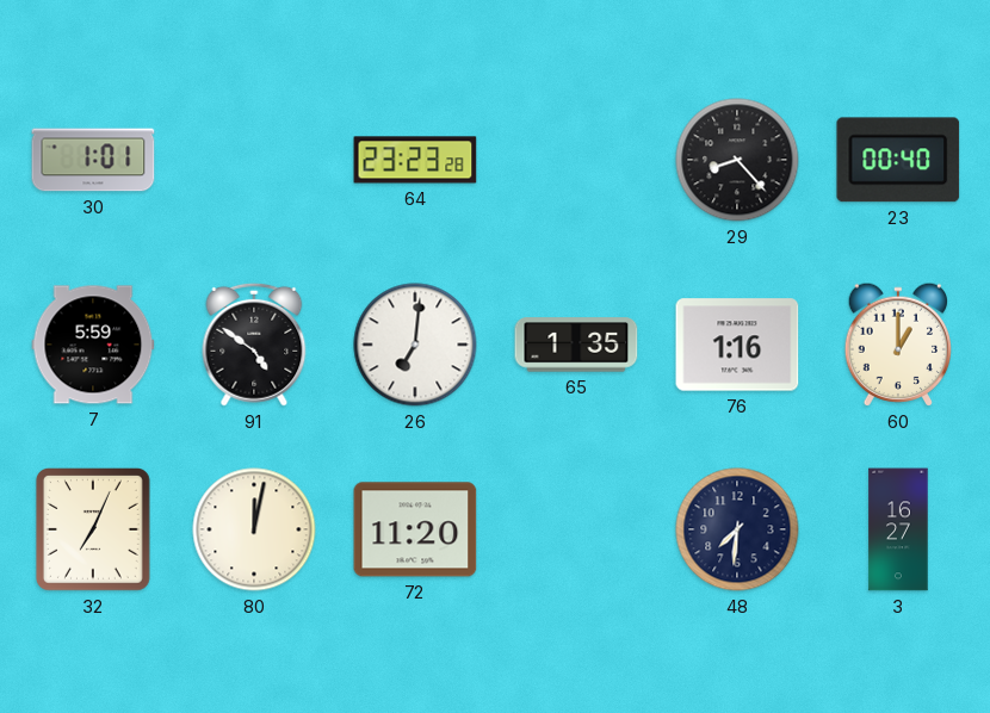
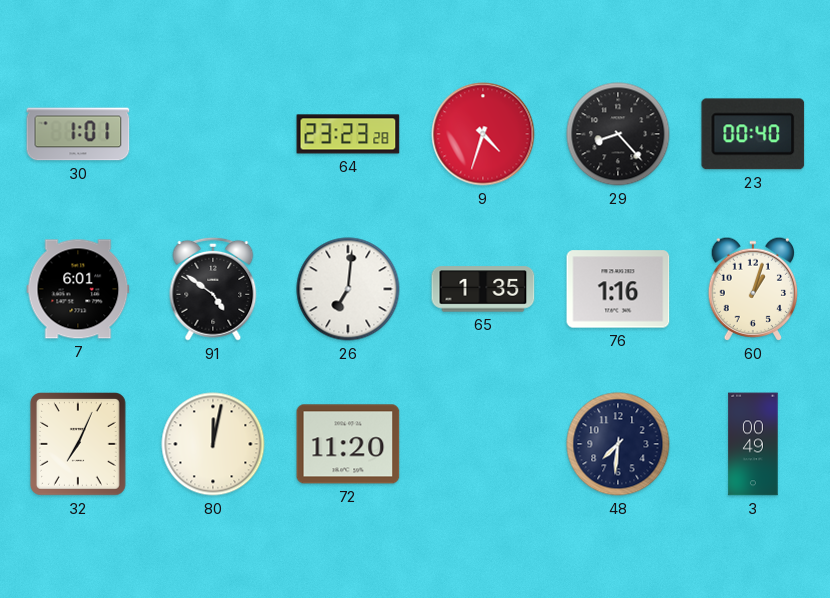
9: none -> 4:33
7: 5:59 -> 6:01
60: 1:00 -> 1:03
3: 16:27 -> 00:49
